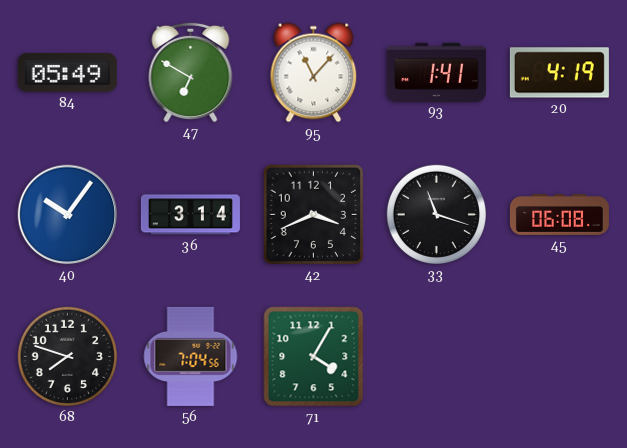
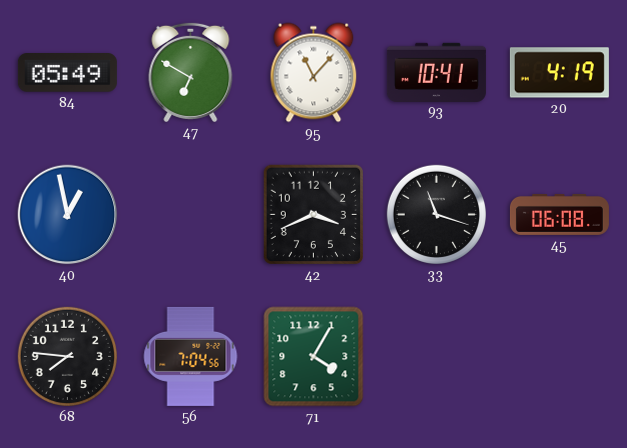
93: 1:41 -> 10:41
40: 10:06 -> 12:58
36: 3:14 -> none
68: 7:48 -> 7:46
